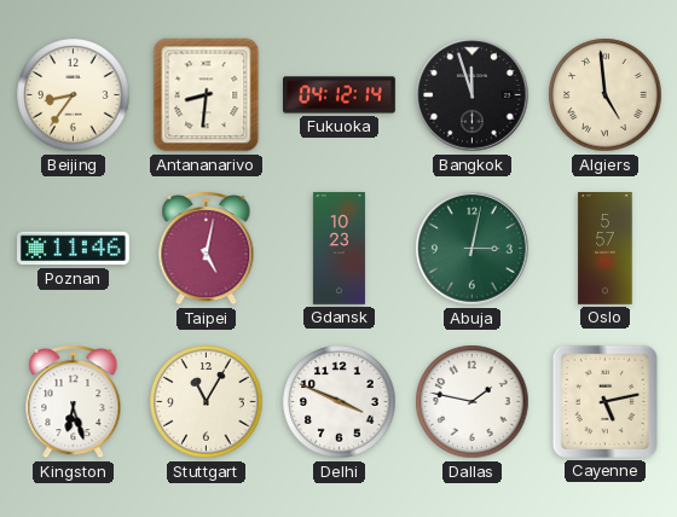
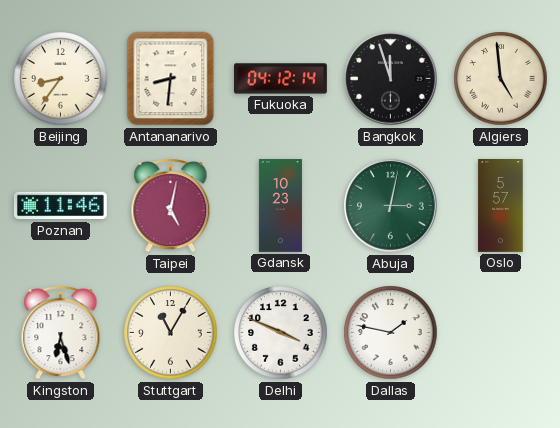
Cayenne: 5:13 -> none
